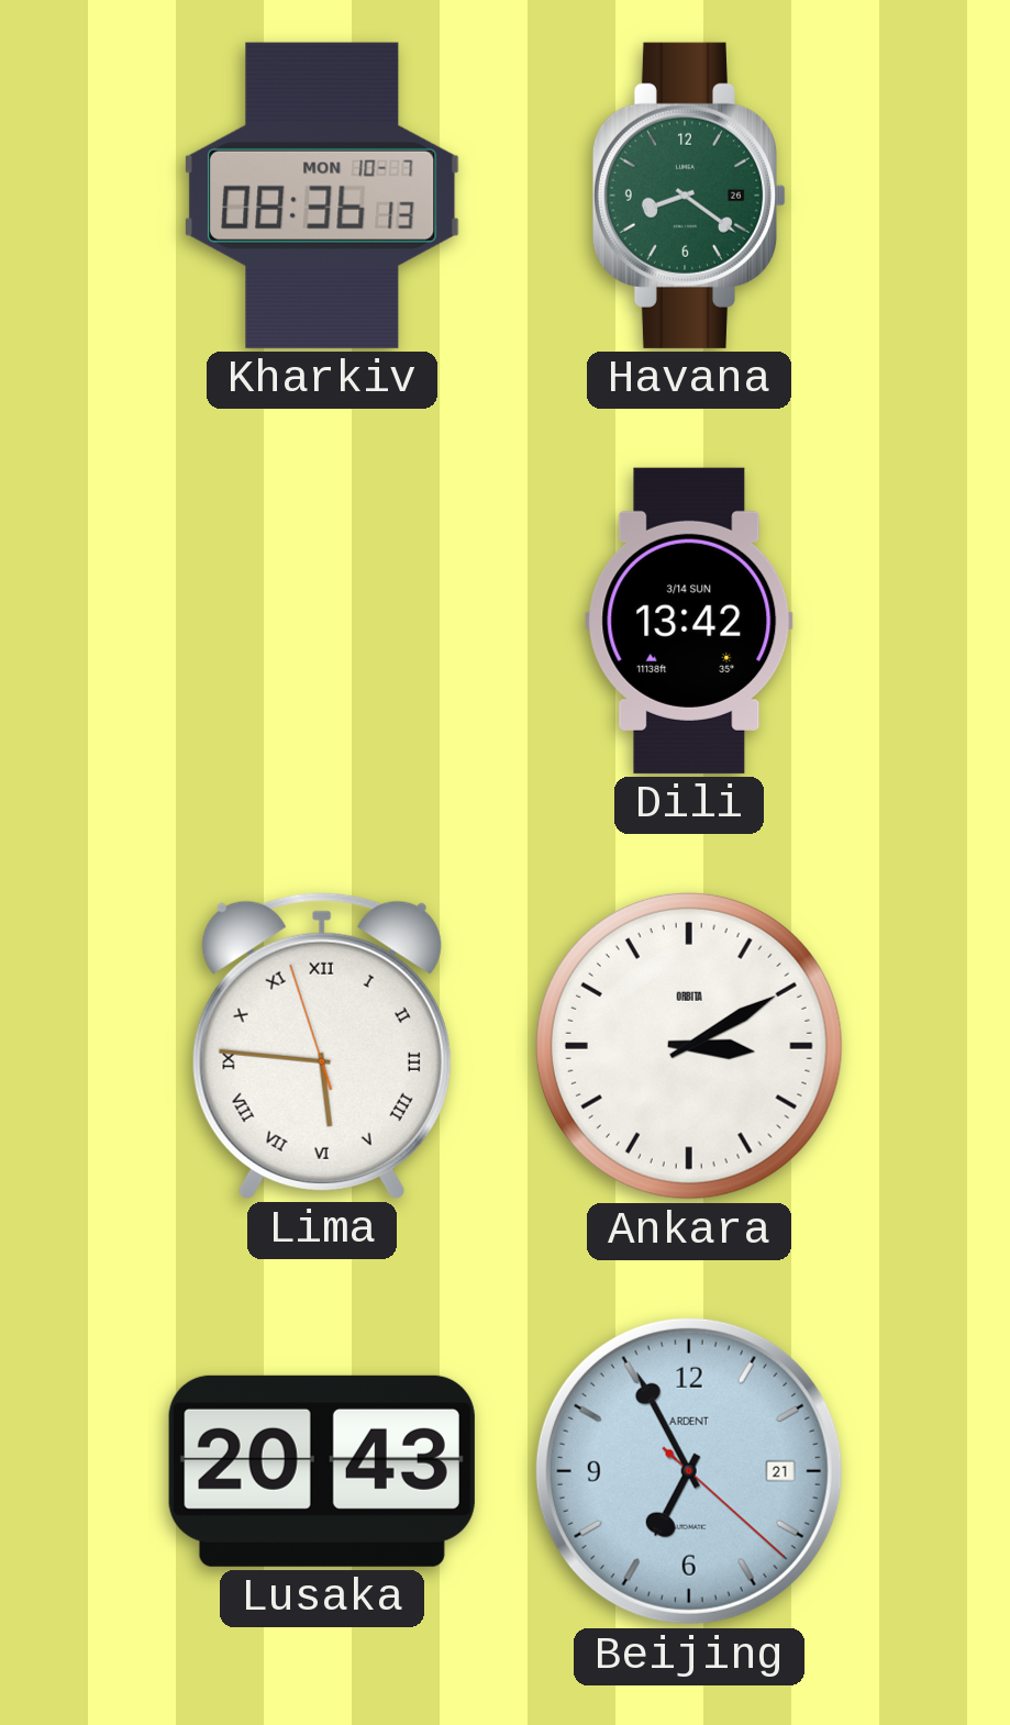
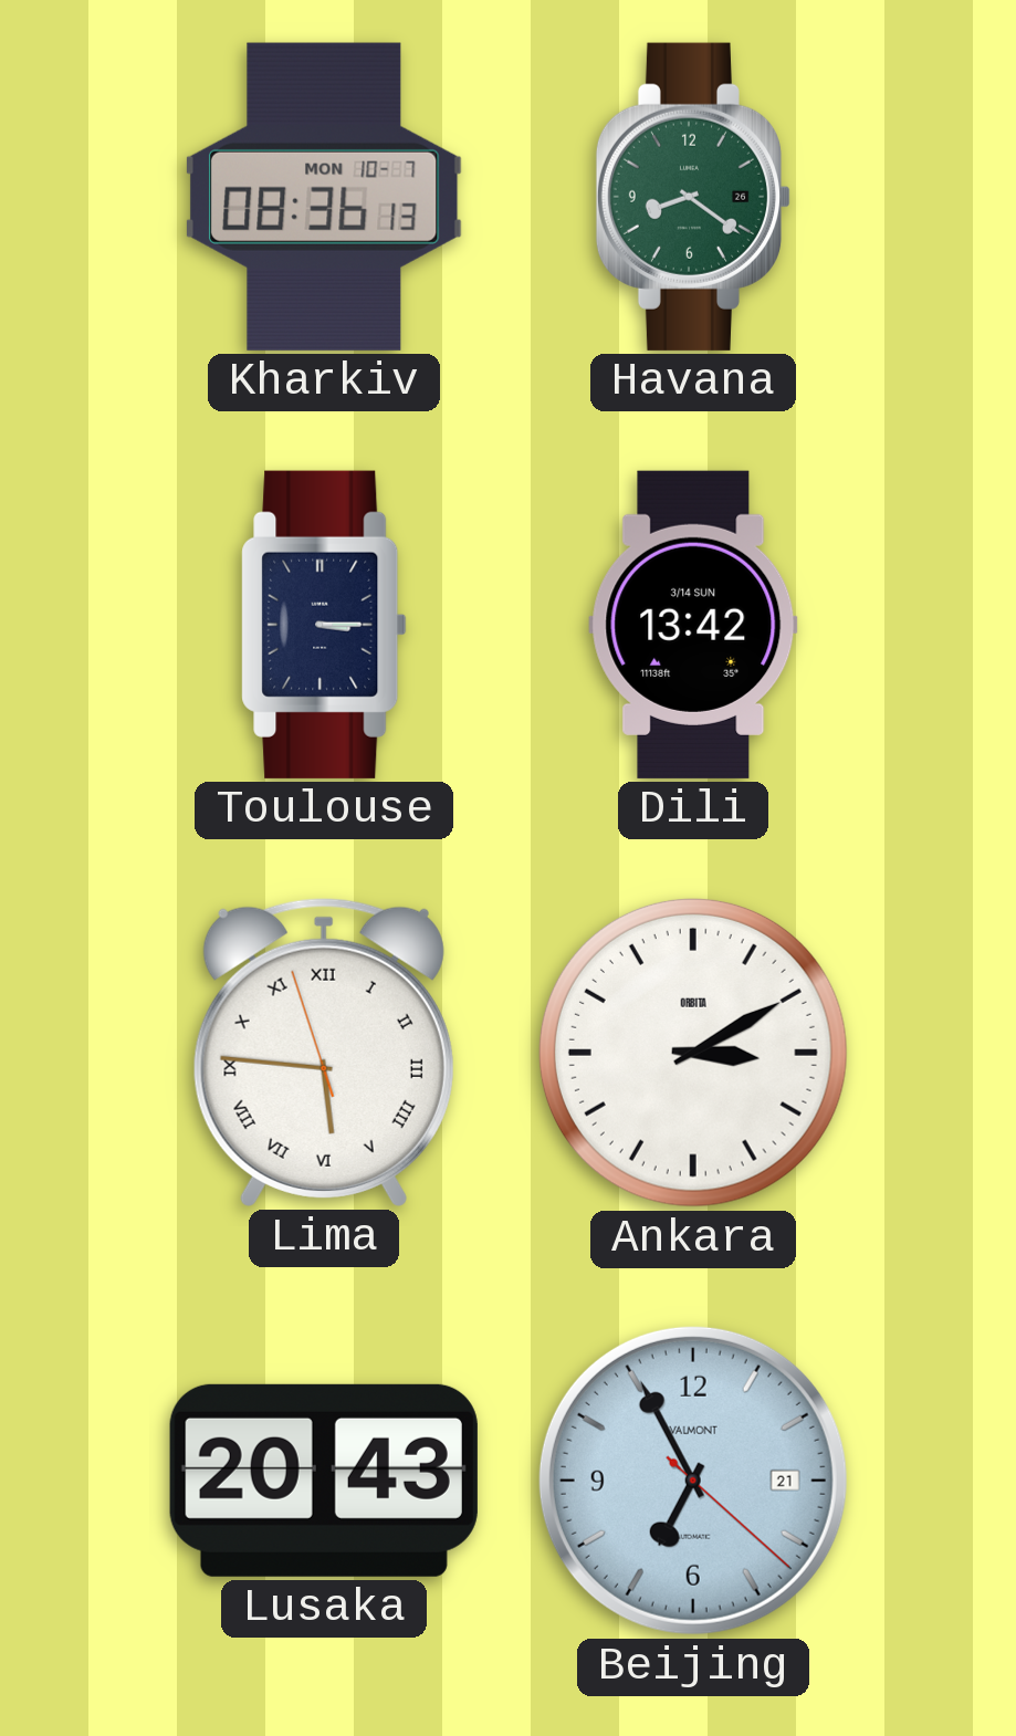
Toulouse: none -> 3:15
Beijing brand: ARDENT -> VALMONT
